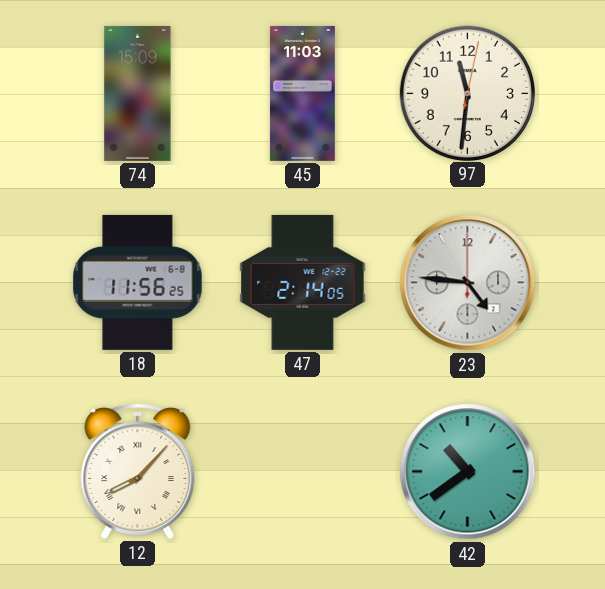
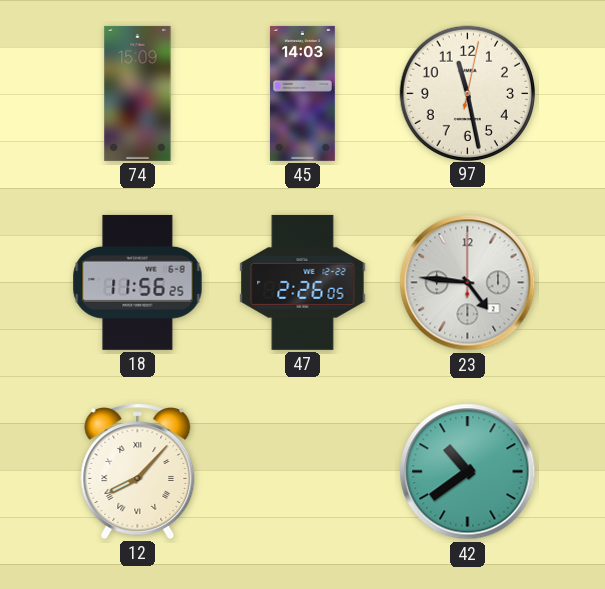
45: 11:03 -> 14:03
97: 11:31 -> 11:28
47: 2:14 -> 2:26
